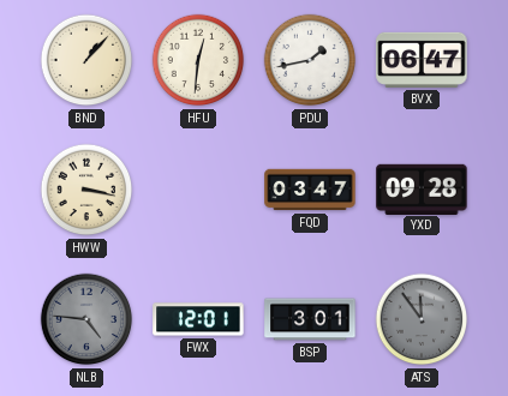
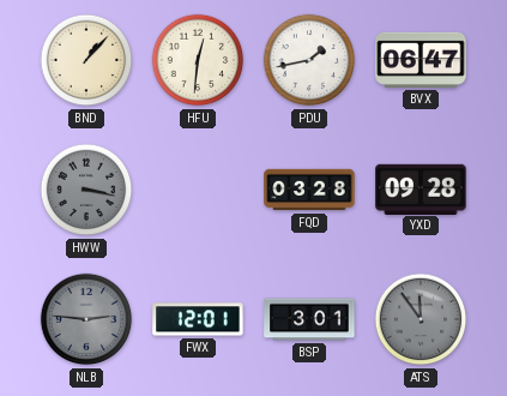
HWW dial: cream -> grey
FQD: 03:47 -> 03:28
NLB: 4:46 -> 2:46
